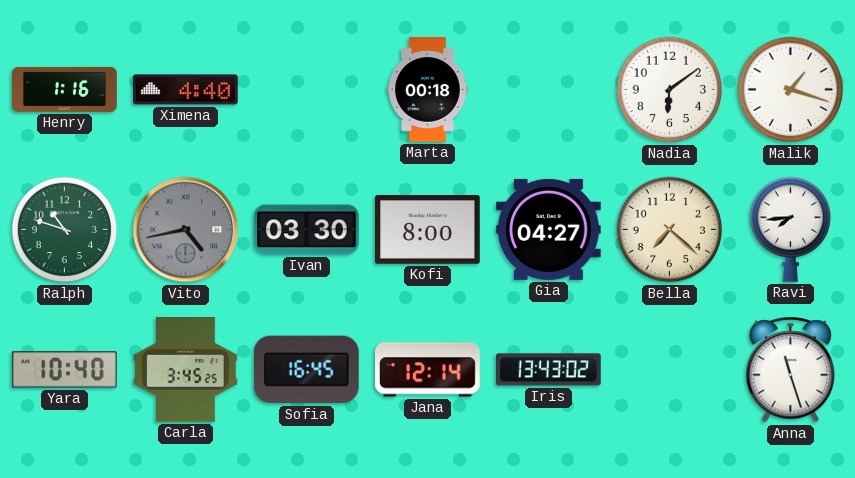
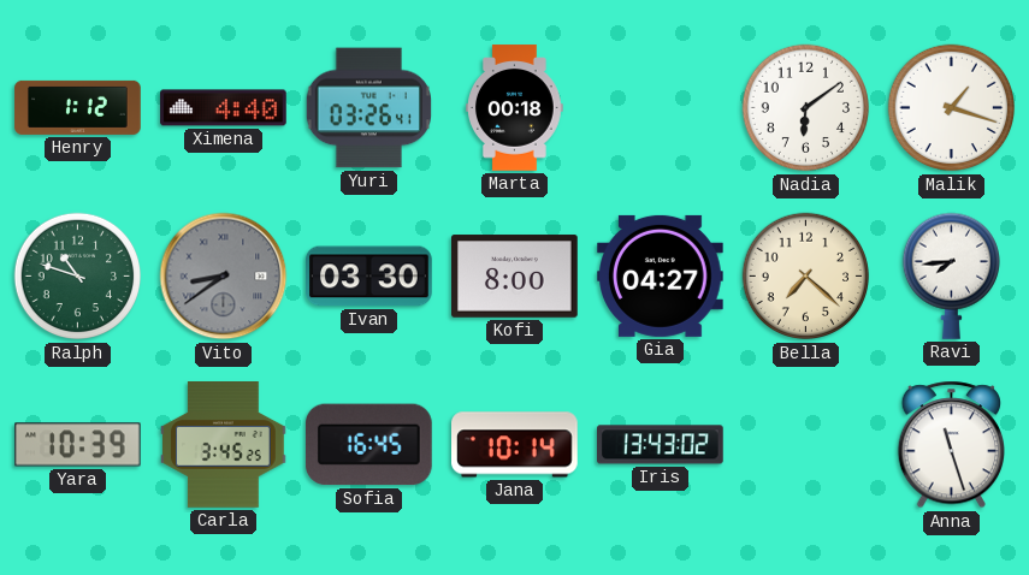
Henry: 1:16 -> 1:12
Yuri: none -> 03:26
Vito: 4:43 -> 8:39
Yara: 10:40 -> 10:39
Jana: 12:14 -> 10:14
